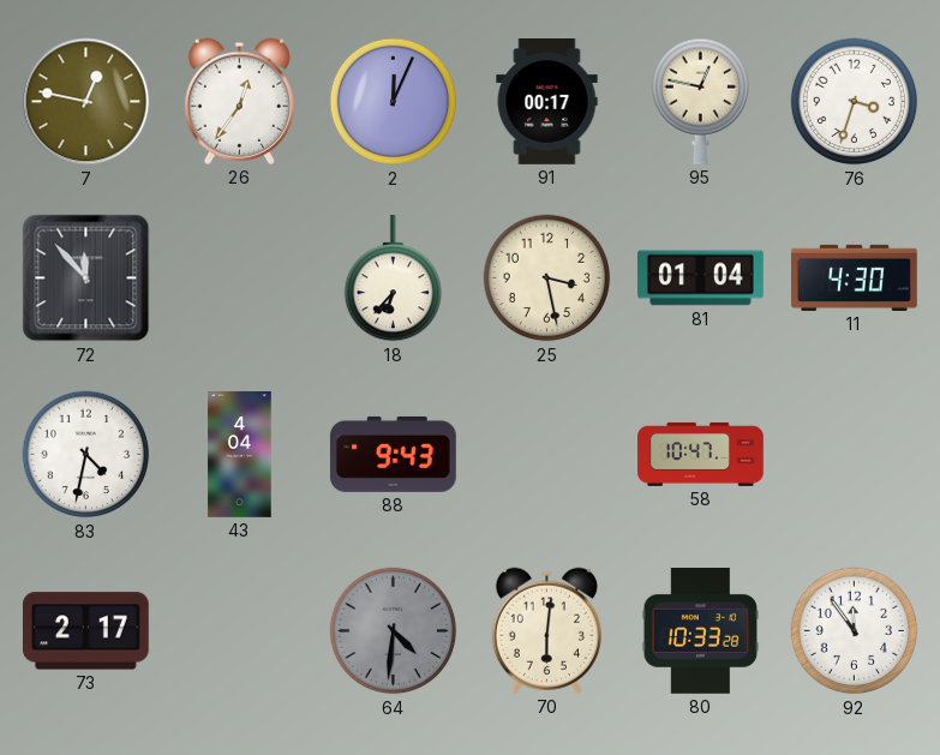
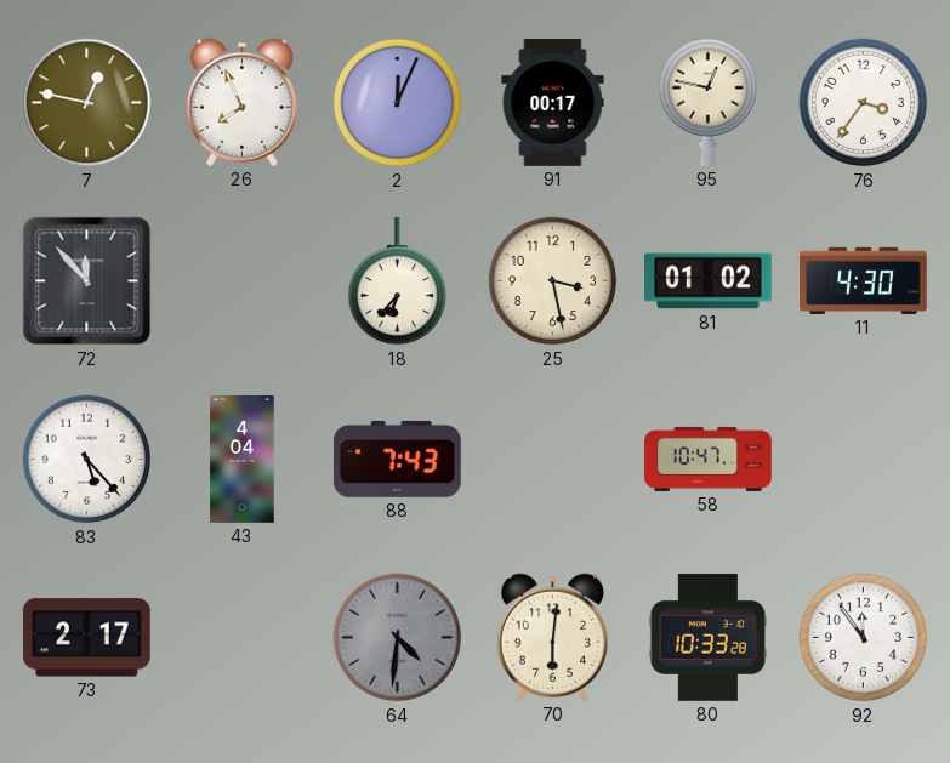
26: 12:36 -> 7:56
76: 3:33 -> 3:36
81: 01:04 -> 01:02
83: 4:32 -> 5:23
88: 9:43 -> 7:43
